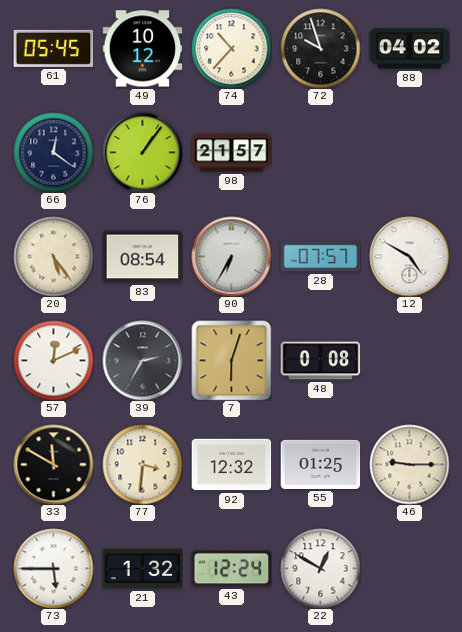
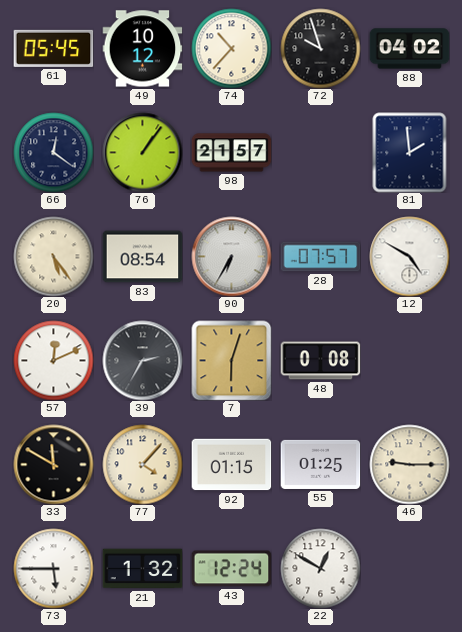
81: none -> 1:59
77: 3:31 -> 4:07
92: 12:32 -> 01:15
